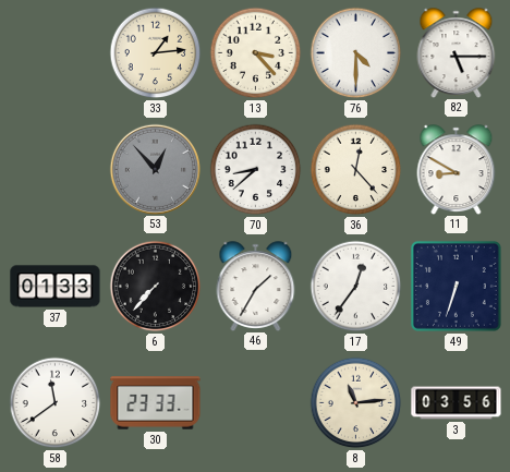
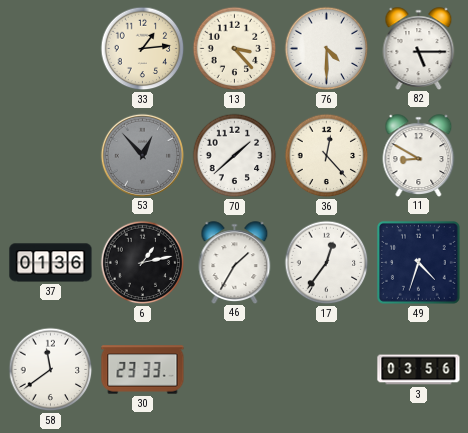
70: 8:38 -> 1:38
37: 01:33 -> 01:36
6: 7:37 -> 1:13
49: 6:33 -> 4:33
8: 11:14 -> none
